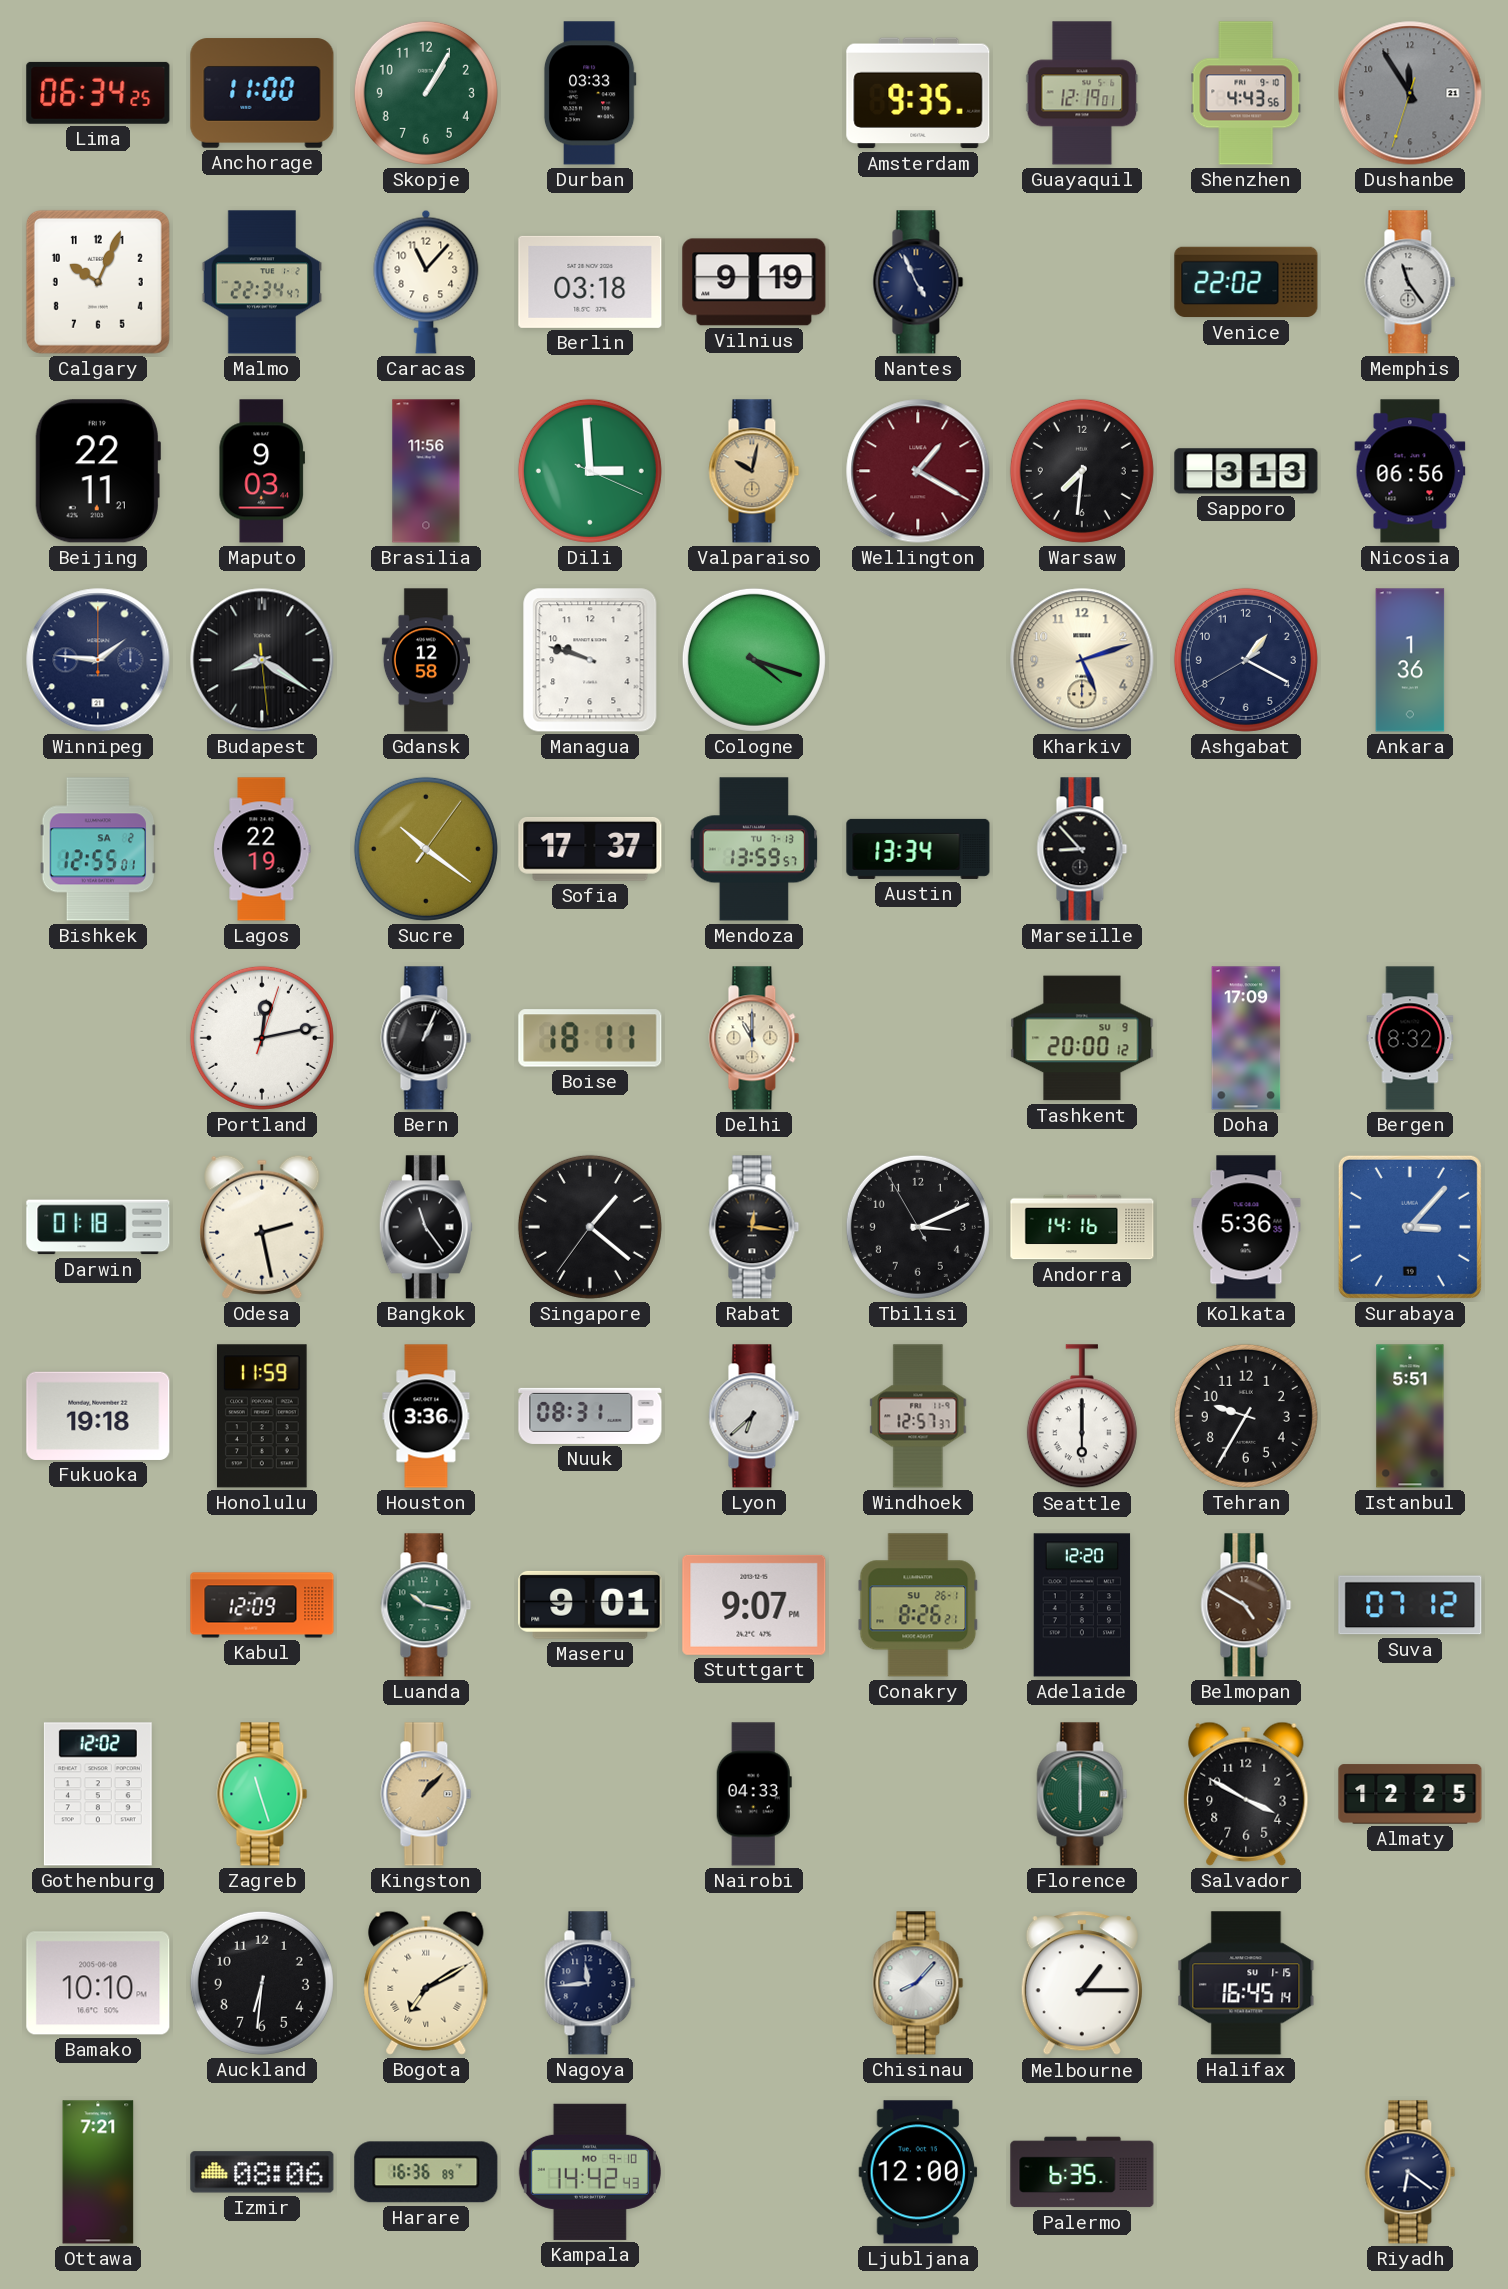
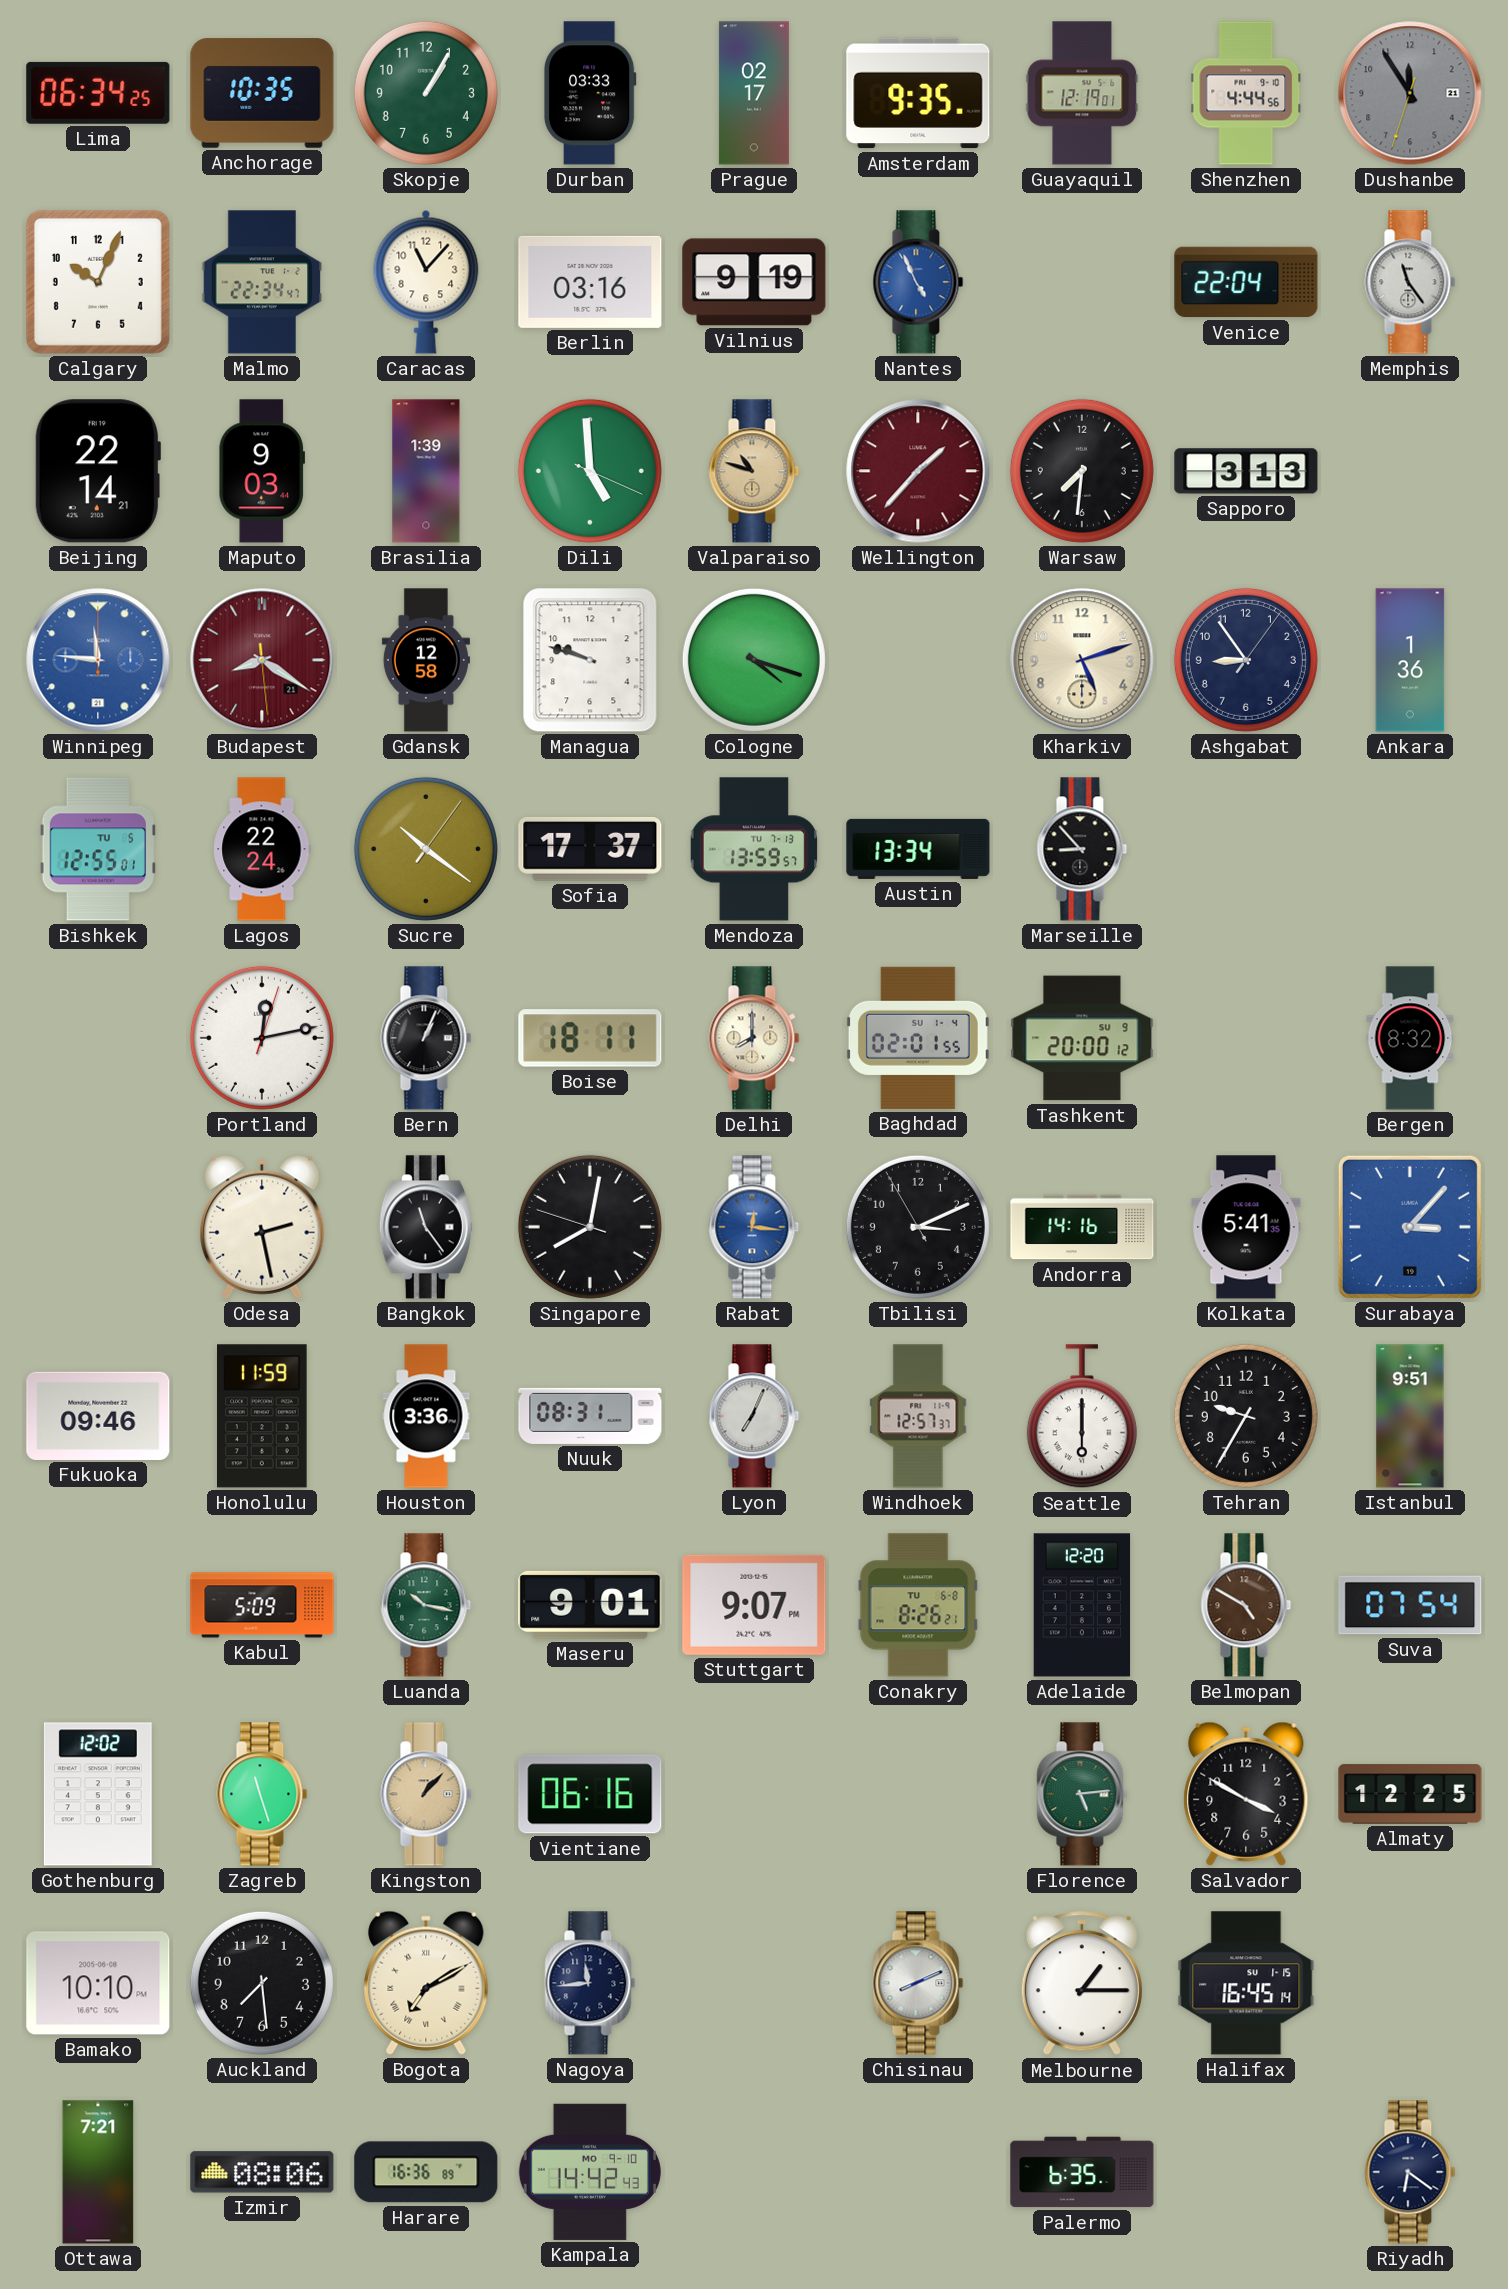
Anchorage: 11:00 -> 10:35
Prague: none -> 02:17
Shenzhen: 4:43 -> 4:44
Berlin: 03:18 -> 03:16
Nantes dial: navy -> blue
Venice: 22:02 -> 22:04
Beijing: 22:11 -> 22:14
Brasilia: 11:56 -> 1:39
Dili: 2:59 -> 4:59
Valparaiso: 10:02 -> 10:48
Wellington: 1:20 -> 1:37
Nicosia: 06:56 -> none
Winnipeg: 1:46 -> 11:46
Winnipeg dial: navy -> blue
Budapest dial: black -> burgundy
Ashgabat: 1:19 -> 8:54
Bishkek date: SA 2 -> TU 5
Lagos: 22:19 -> 22:24
Delhi: 11:00 -> 8:00
Baghdad: none -> 02:01
Doha: 17:09 -> none
Darwin: 01:18 -> none
Singapore: 1:21 -> 8:01
Rabat dial: black -> blue
Kolkata: 5:36 -> 5:41
Fukuoka: 19:18 -> 09:46
Lyon: 6:38 -> 7:04
Istanbul: 5:51 -> 9:51
Kabul: 12:09 -> 5:09
Conakry date: SU 26-1 -> TU 6-8
Suva: 07:12 -> 07:54
Vientiane: none -> 06:16
Nairobi: 04:33 -> none
Florence: 6:00 -> 5:14
Auckland: 6:31 -> 7:29
Chisinau: 8:07 -> 8:11
Ljubljana: 12:00 -> none
